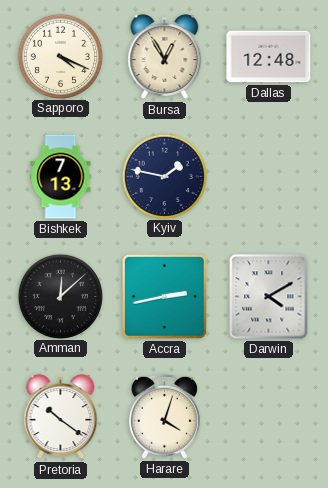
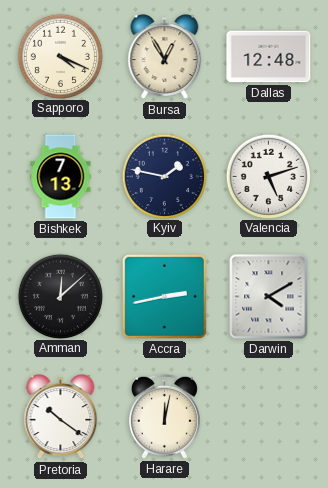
Valencia: none -> 5:12
Harare: 4:03 -> 12:02
